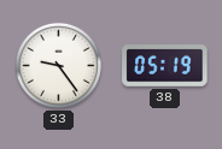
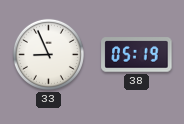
33: 9:24 -> 8:56
